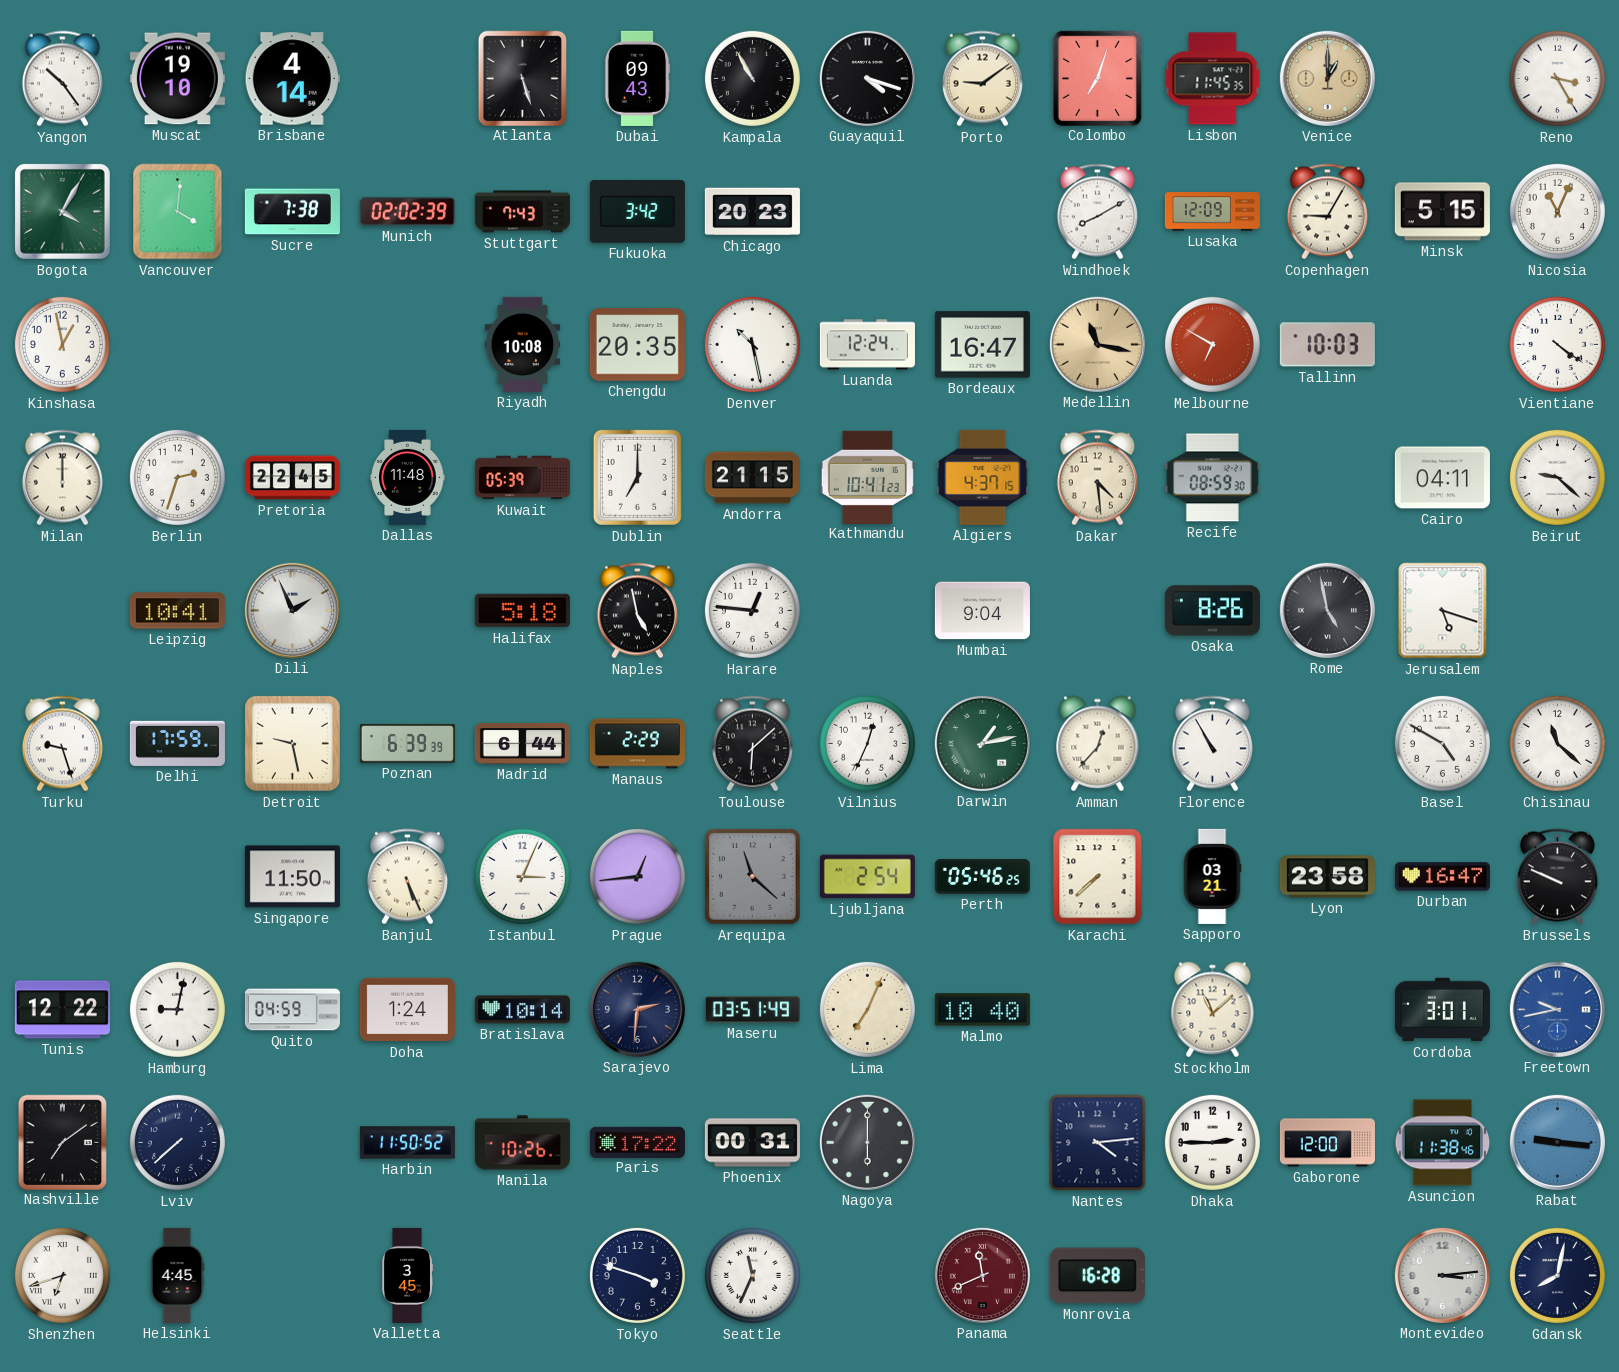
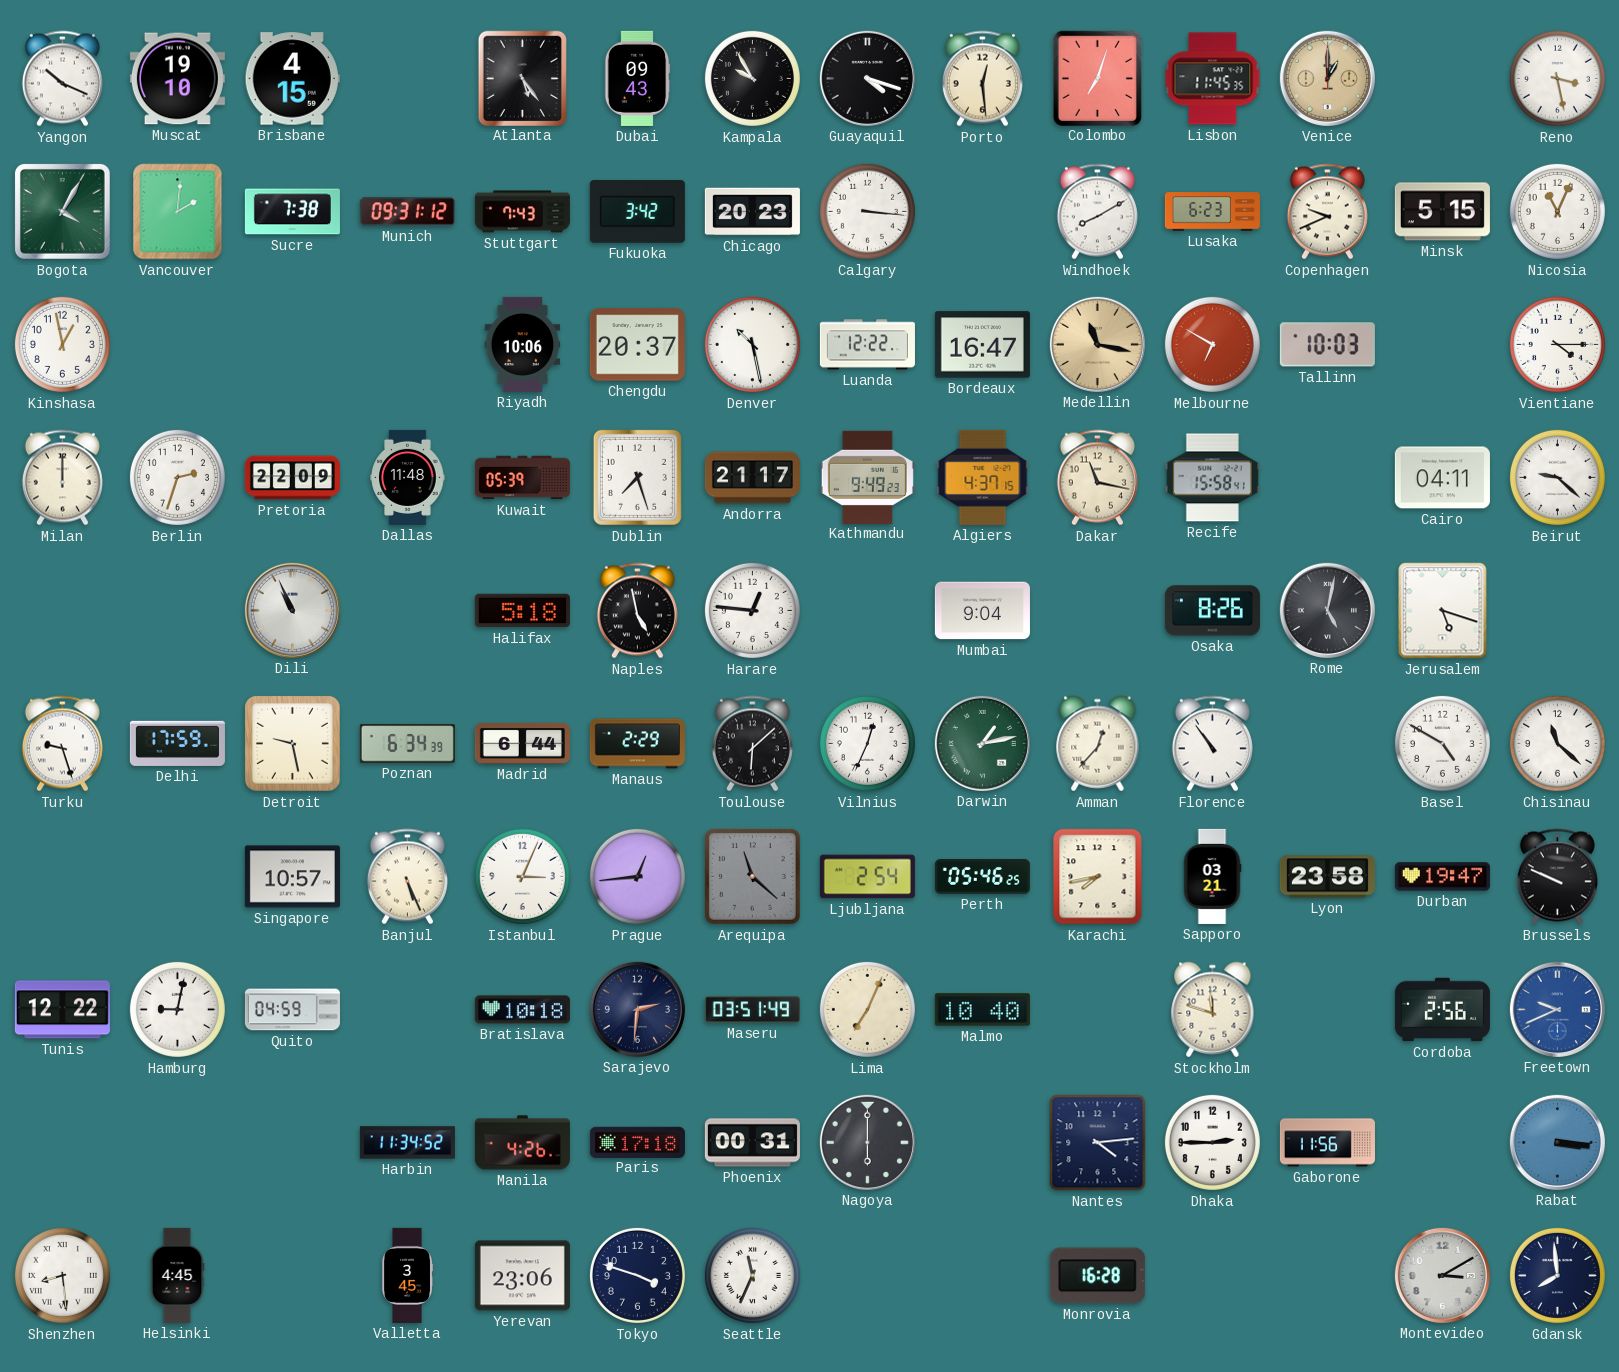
Yangon: 10:24 -> 10:19
Brisbane: 4:14 -> 4:15
Atlanta: 5:27 -> 5:24
Kampala: 10:55 -> 9:55
Porto: 9:09 -> 12:29
Reno: 3:25 -> 3:28
Vancouver: 4:01 -> 2:01
Munich: 02:02 -> 09:31
Calgary: none -> 3:16
Lusaka: 12:09 -> 6:23
Copenhagen: 9:05 -> 9:41
Riyadh: 10:08 -> 10:06
Chengdu: 20:35 -> 20:37
Luanda: 12:24 -> 12:22
Vientiane: 4:21 -> 4:15
Pretoria: 22:45 -> 22:09
Dublin: 7:00 -> 7:27
Andorra: 21:15 -> 21:17
Kathmandu: 10:41 -> 9:49
Dakar: 4:29 -> 11:17
Recife: 08:59 -> 15:58
Leipzig: 10:41 -> none
Dili: 1:56 -> 10:56
Rome: 4:58 -> 5:02
Poznan: 6:39 -> 6:34
Florence: 10:55 -> 10:54
Singapore: 11:50 -> 10:57
Karachi: 7:38 -> 7:43
Durban: 16:47 -> 19:47
Doha: 1:24 -> none
Bratislava: 10:14 -> 10:18
Stockholm: 11:08 -> 11:48
Cordoba: 3:01 -> 2:56
Freetown: 9:43 -> 9:41
Nashville: 7:09 -> none
Lviv: 7:38 -> none
Harbin: 11:50 -> 11:34
Manila: 10:26 -> 4:26
Paris: 17:22 -> 17:18
Gaborone: 12:00 -> 11:56
Asuncion: 11:38 -> none
Rabat: 9:16 -> 3:16
Shenzhen: 6:42 -> 8:29
Yerevan: none -> 23:06
Panama: 11:41 -> none
Montevideo: 3:14 -> 3:10
Gdansk: 8:02 -> 7:59
